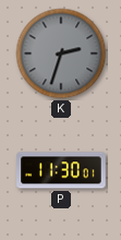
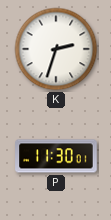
K dial: grey -> white
